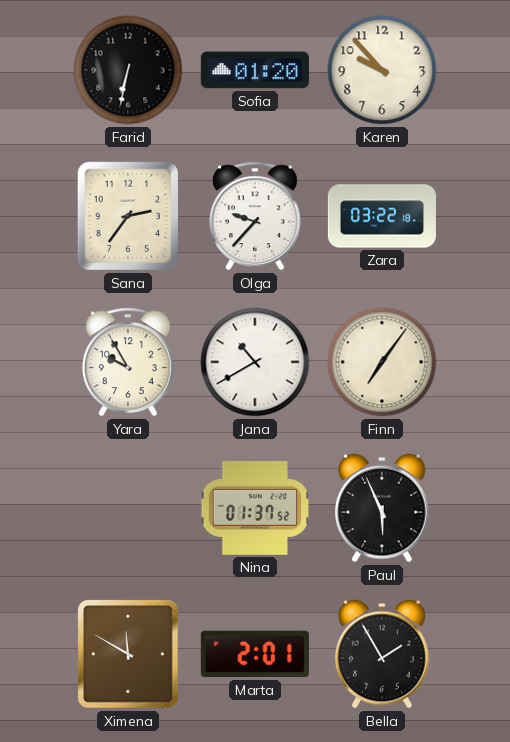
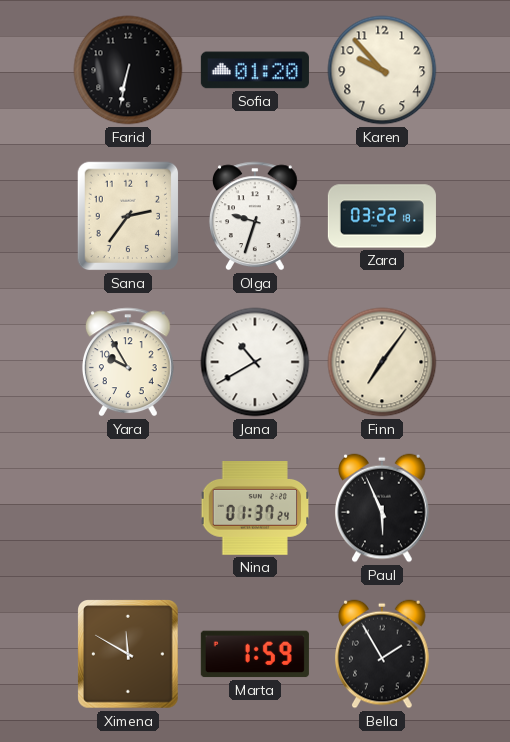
Olga: 9:37 -> 9:33
Nina: 01:37:52 -> 01:37:24
Marta: 2:01 -> 1:59
